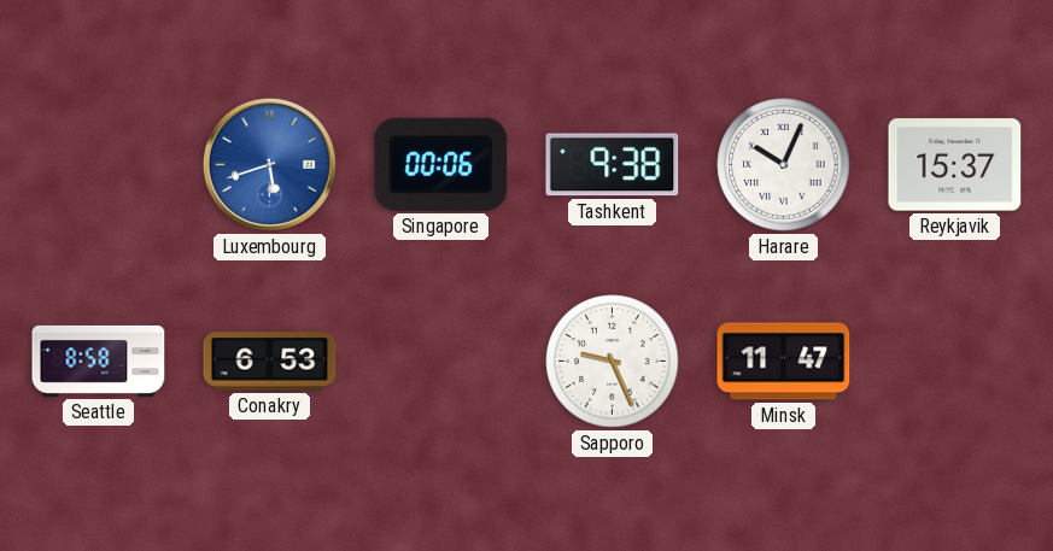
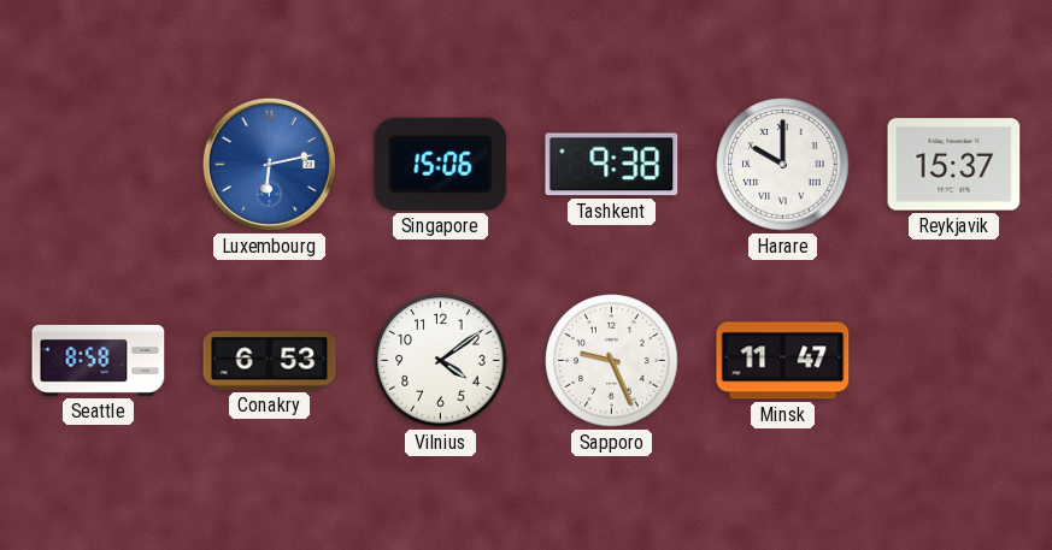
Luxembourg: 5:42 -> 6:13
Singapore: 00:06 -> 15:06
Harare: 10:04 -> 10:00
Vilnius: none -> 4:09
